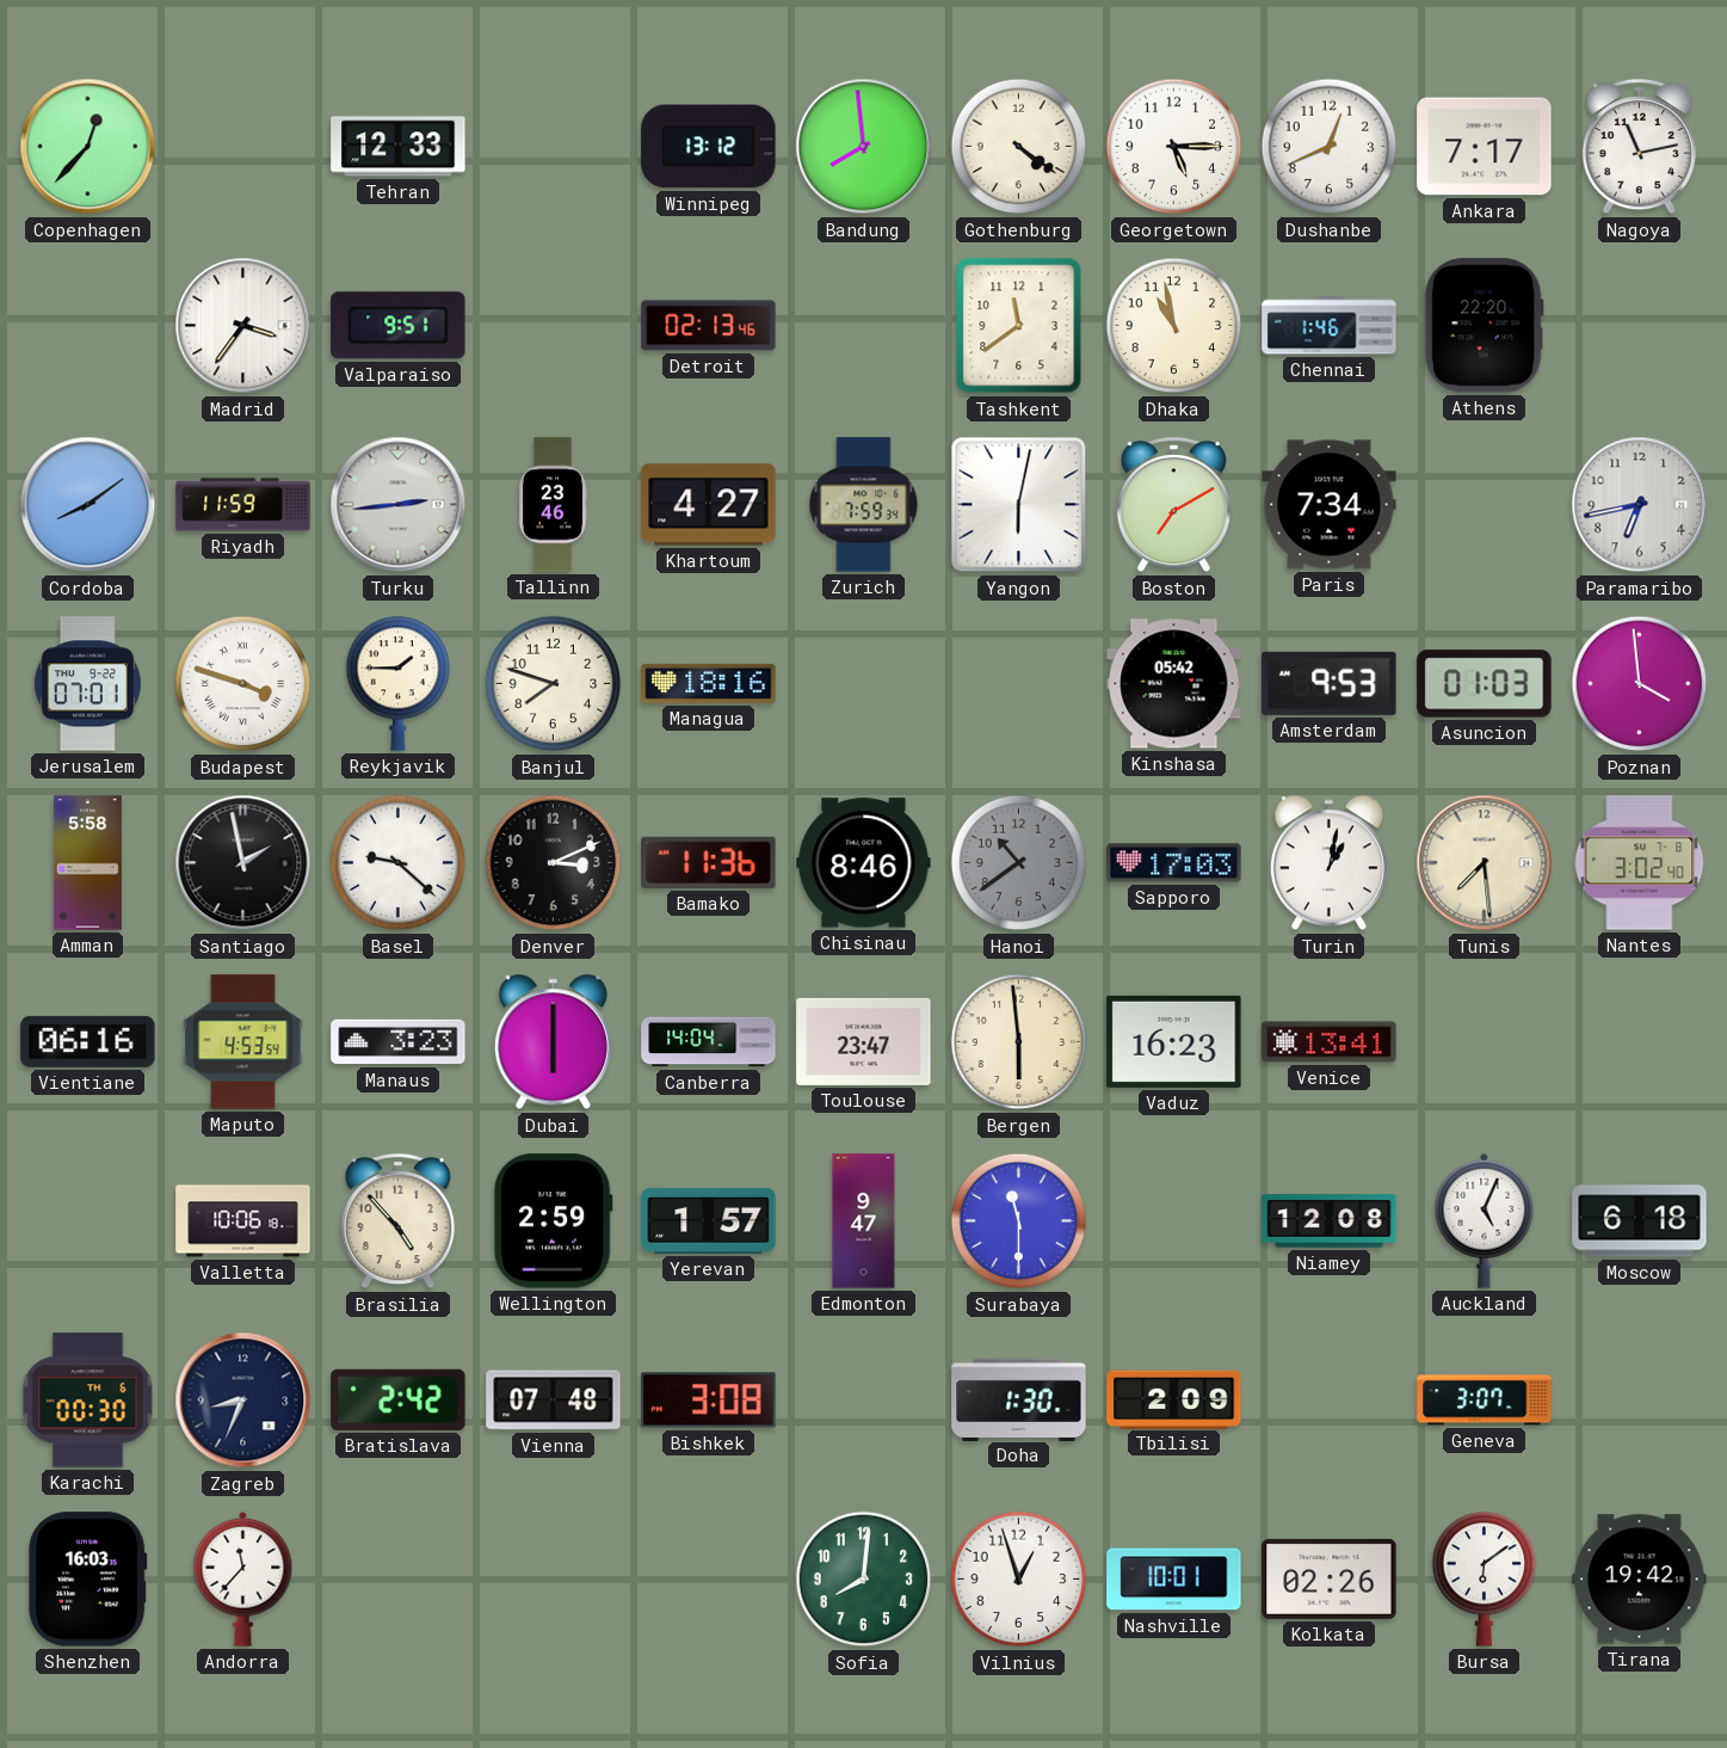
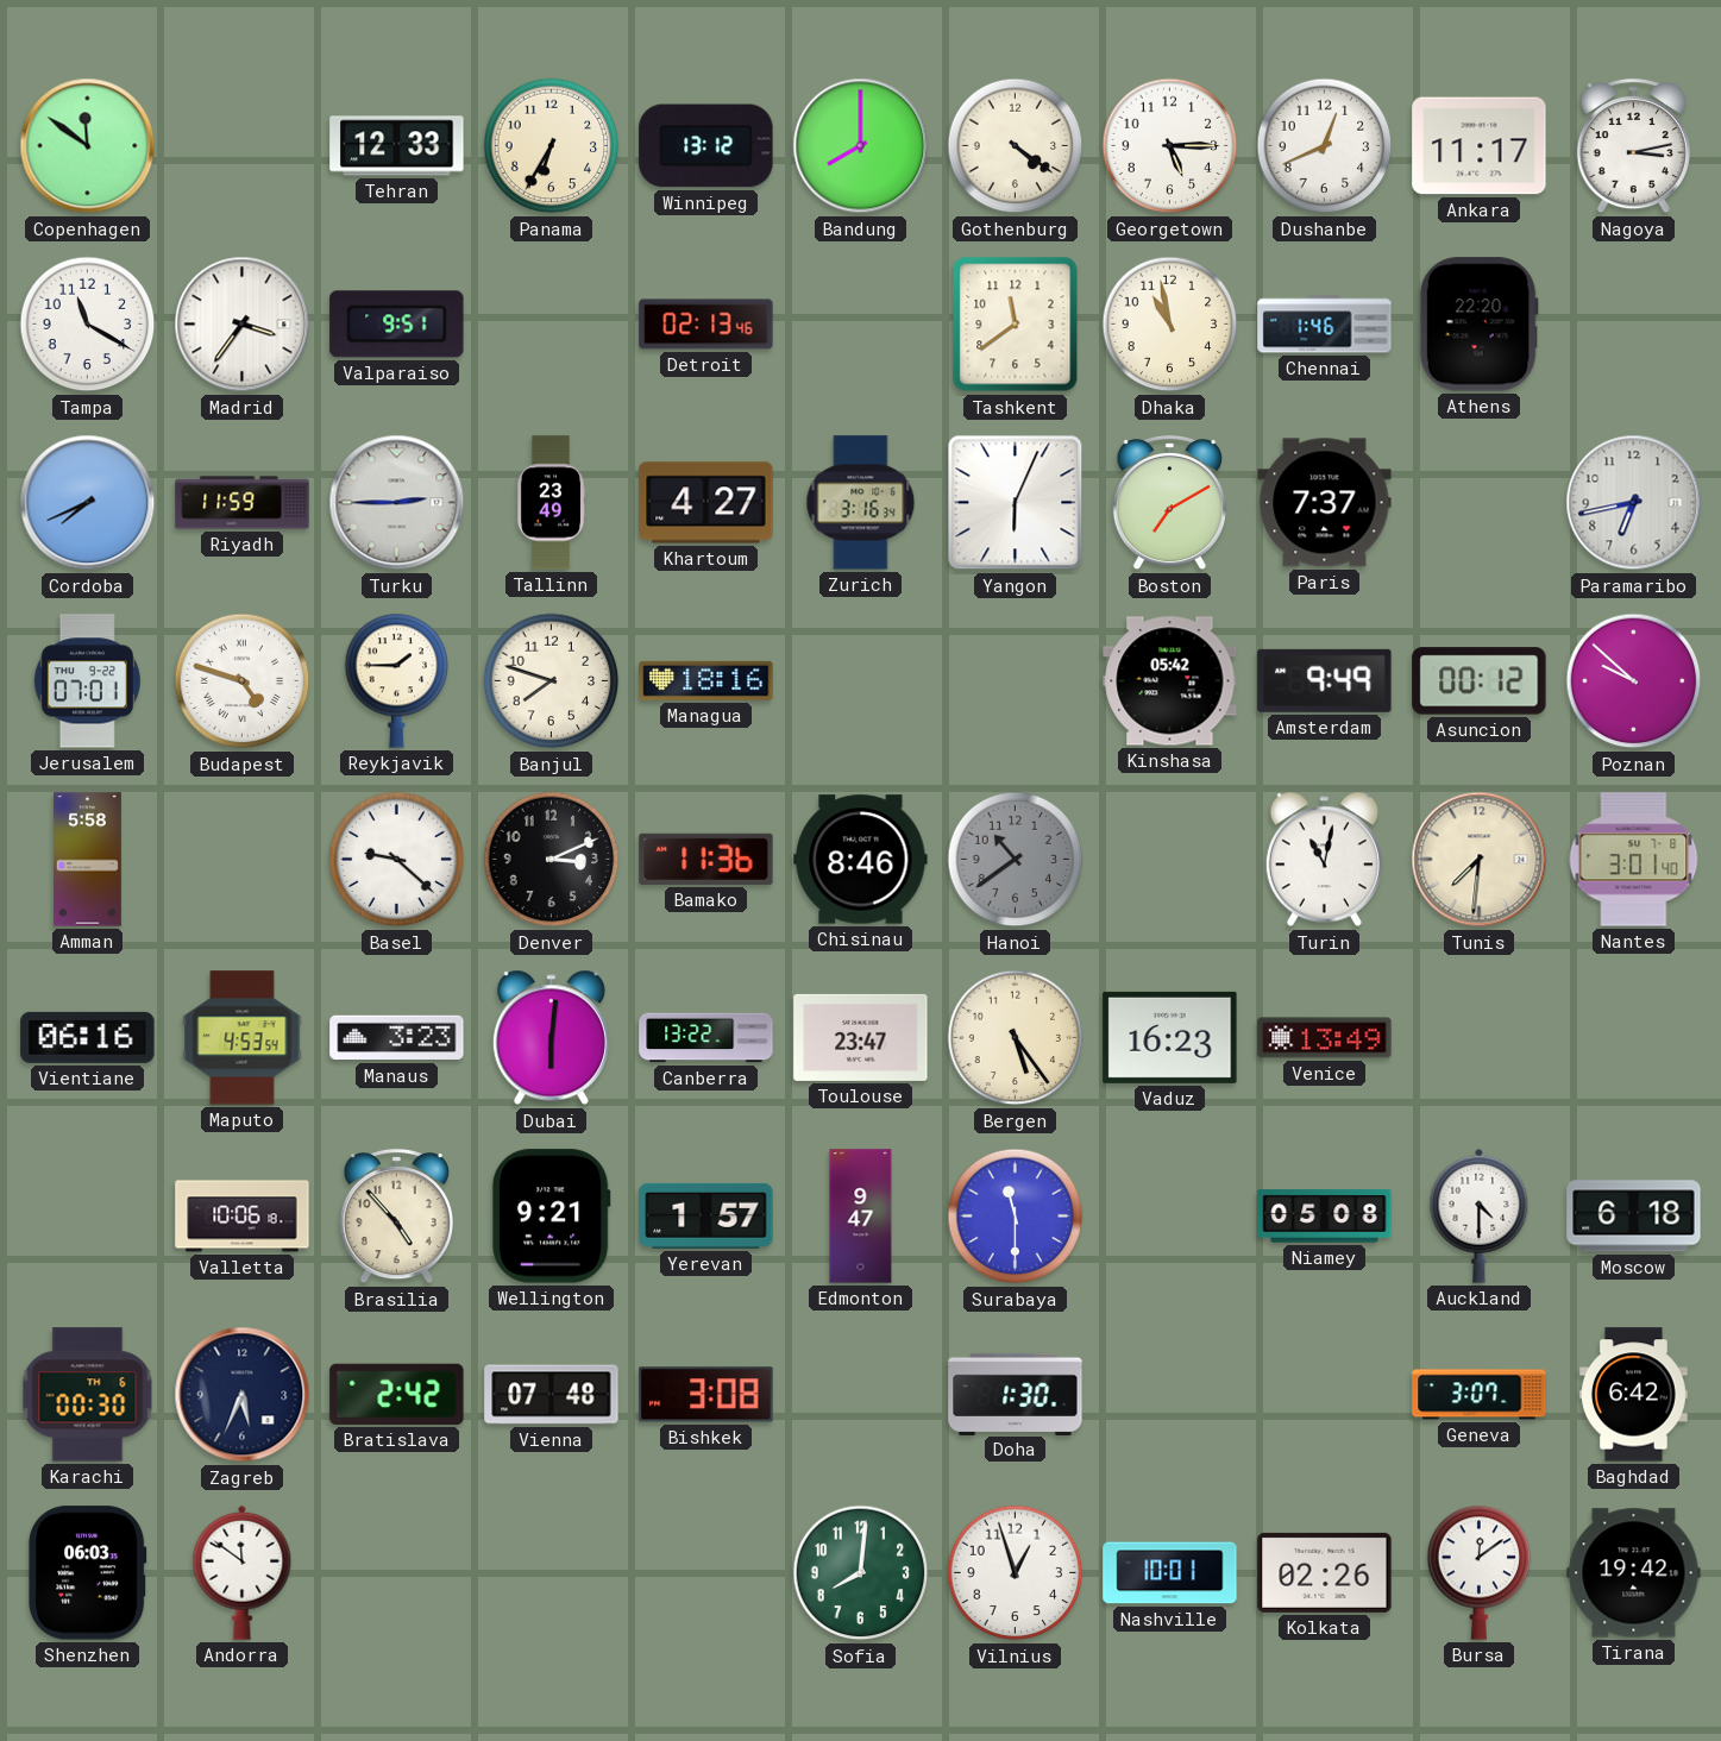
Copenhagen: 12:37 -> 11:51
Panama: none -> 6:35
Bandung: 7:59 -> 8:00
Ankara: 7:17 -> 11:17
Nagoya: 11:13 -> 3:13
Tampa: none -> 11:20
Cordoba: 8:09 -> 7:41
Turku: 2:44 -> 2:45
Tallinn: 23:46 -> 23:49
Zurich: 7:59 -> 3:16
Yangon: 6:02 -> 6:04
Paris: 7:34 -> 7:37
Budapest: 3:48 -> 4:48
Amsterdam: 9:53 -> 9:49
Asuncion: 01:03 -> 00:12
Poznan: 3:59 -> 9:52
Santiago: 1:58 -> none
Sapporo: 17:03 -> none
Turin: 1:02 -> 11:02
Tunis: 7:29 -> 7:31
Nantes: 3:02 -> 3:01
Dubai: 6:00 -> 6:01
Canberra: 14:04 -> 13:22
Bergen: 5:59 -> 5:24
Venice: 13:41 -> 13:49
Wellington: 2:59 -> 9:21
Niamey: 12:08 -> 05:08
Auckland: 5:04 -> 4:30
Zagreb: 8:34 -> 5:34
Tbilisi: 2:09 -> none
Baghdad: none -> 6:42
Shenzhen: 16:03 -> 06:03
Andorra: 11:37 -> 11:51
Bursa: 6:09 -> 12:09
